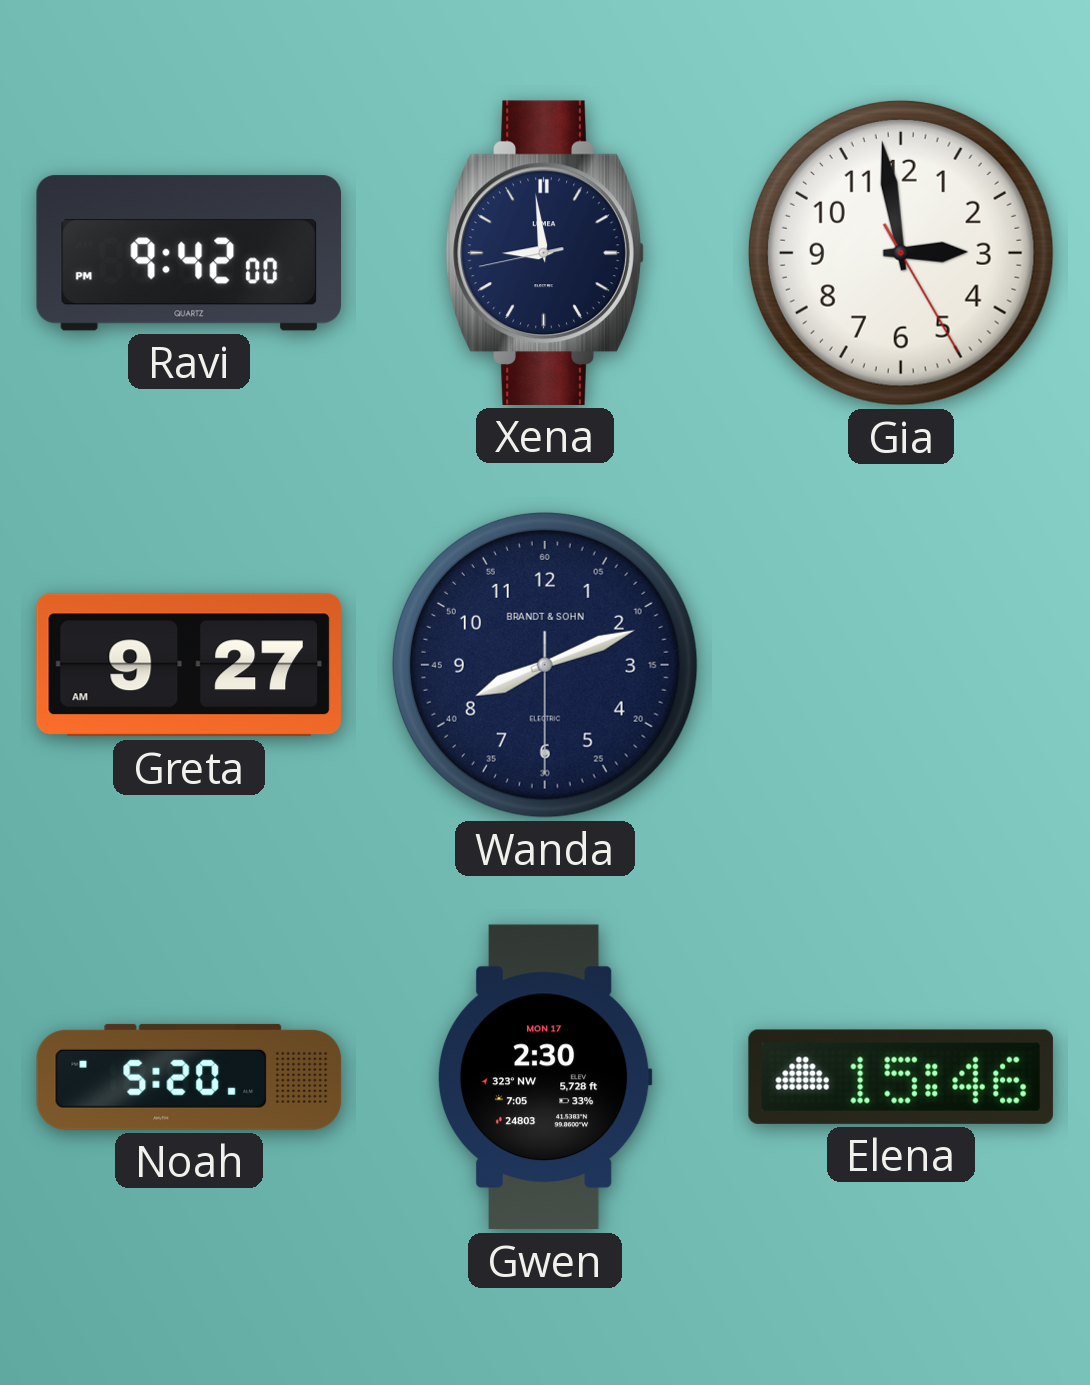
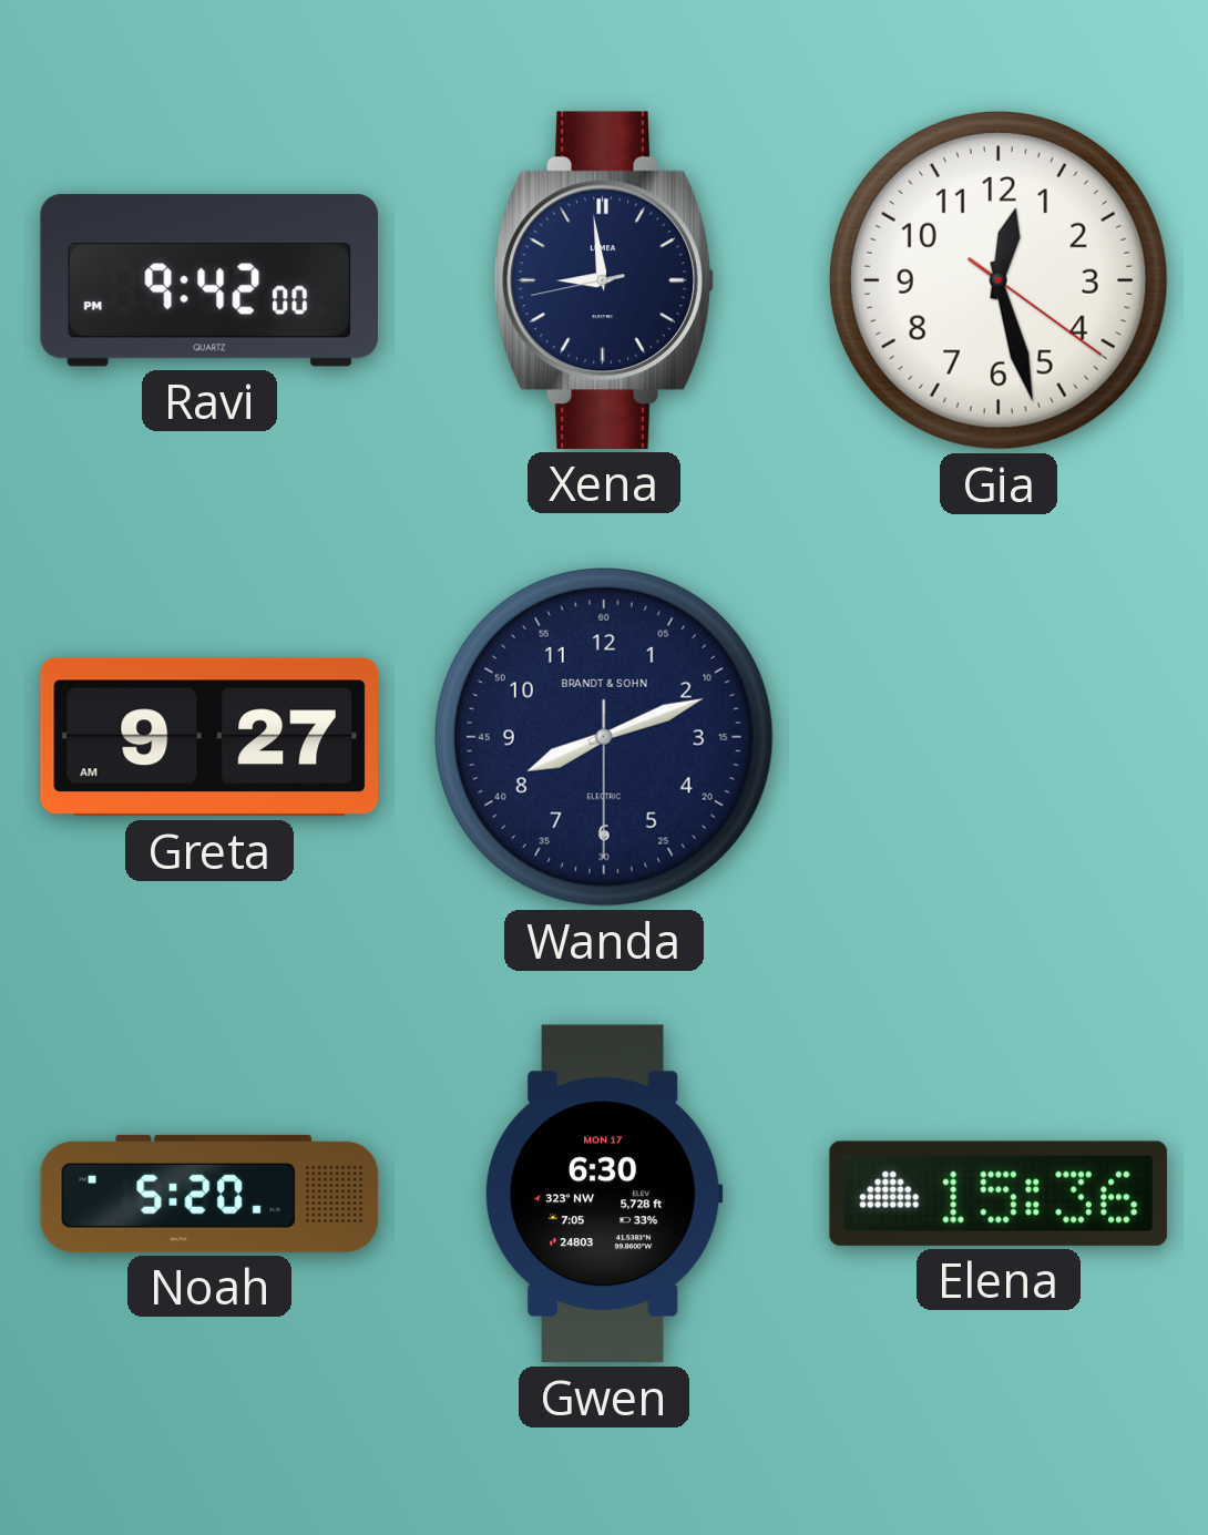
Gia: 2:58 -> 12:27
Gwen: 2:30 -> 6:30
Elena: 15:46 -> 15:36
